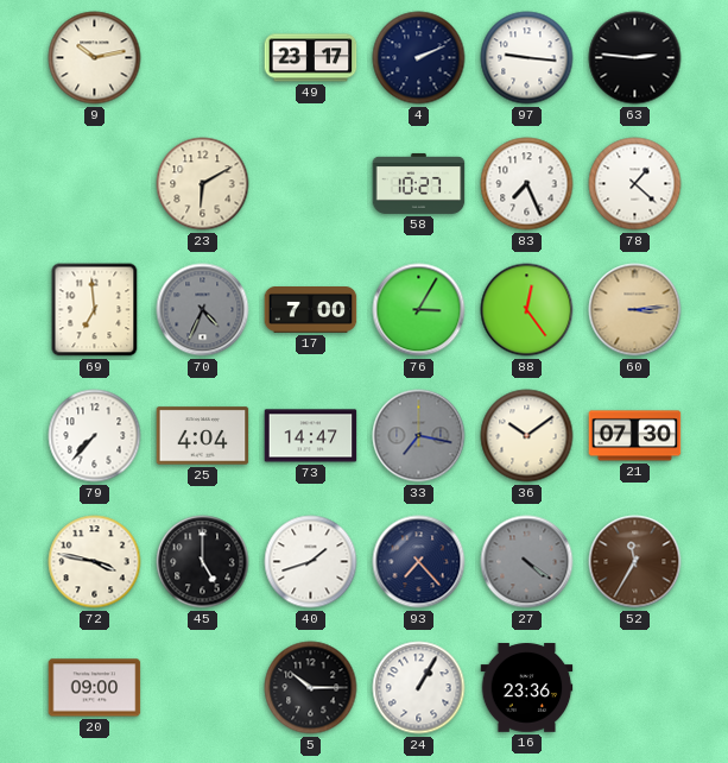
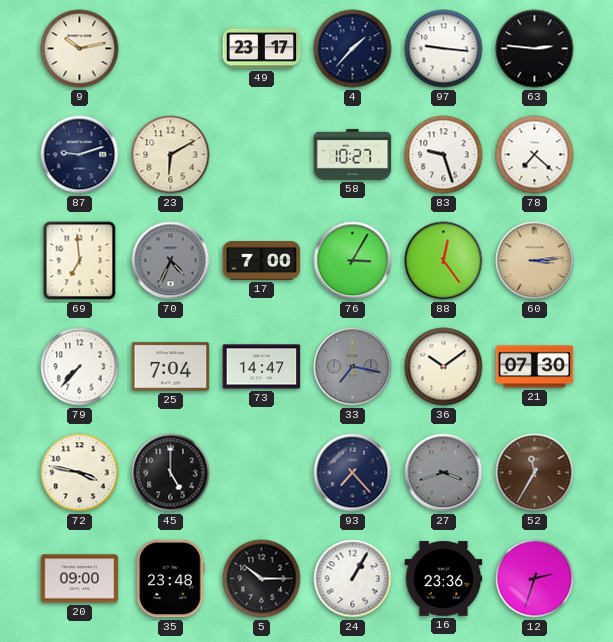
4: 2:11 -> 1:37
87: none -> 9:12
83: 7:26 -> 9:27
78: 1:22 -> 7:22
25: 4:04 -> 7:04
40: 1:42 -> none
27: 4:21 -> 3:42
35: none -> 23:48
12: none -> 2:33
